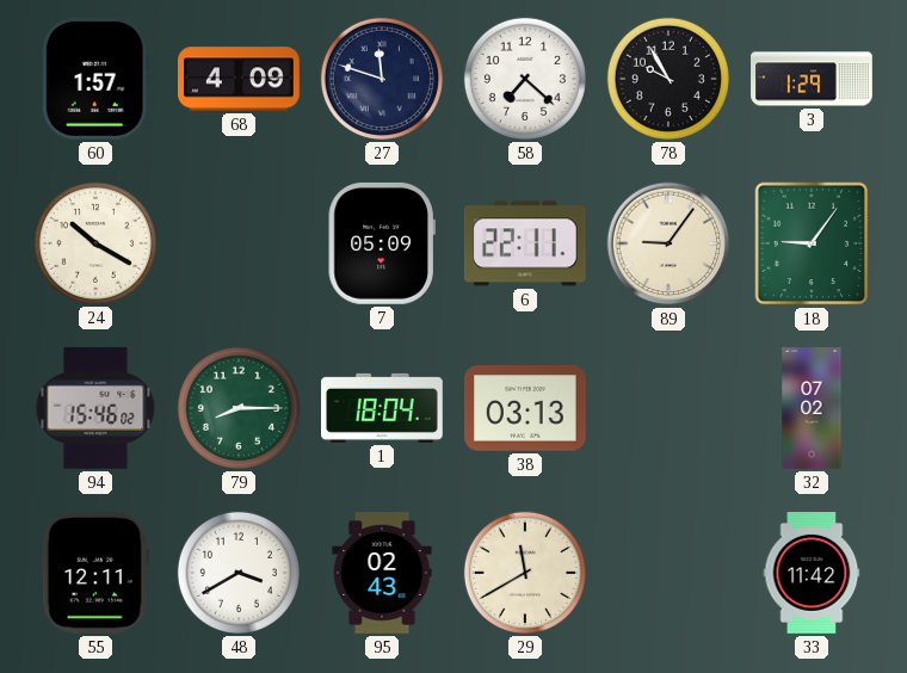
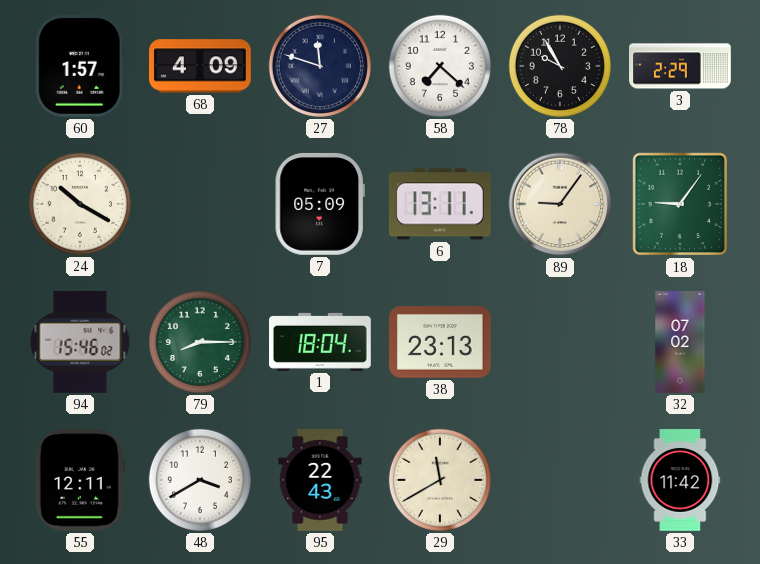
3: 1:29 -> 2:29
6: 22:11 -> 13:11
38: 03:13 -> 23:13
95: 02:43 -> 22:43
